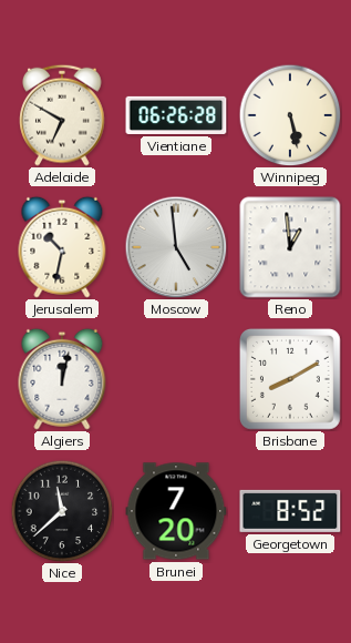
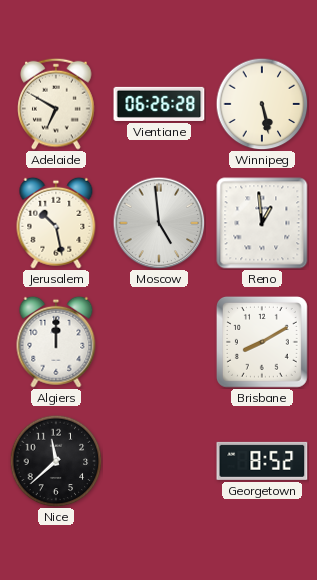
Jerusalem: 10:32 -> 10:28
Algiers: 12:02 -> 12:00
Brunei: 7:20 -> none
